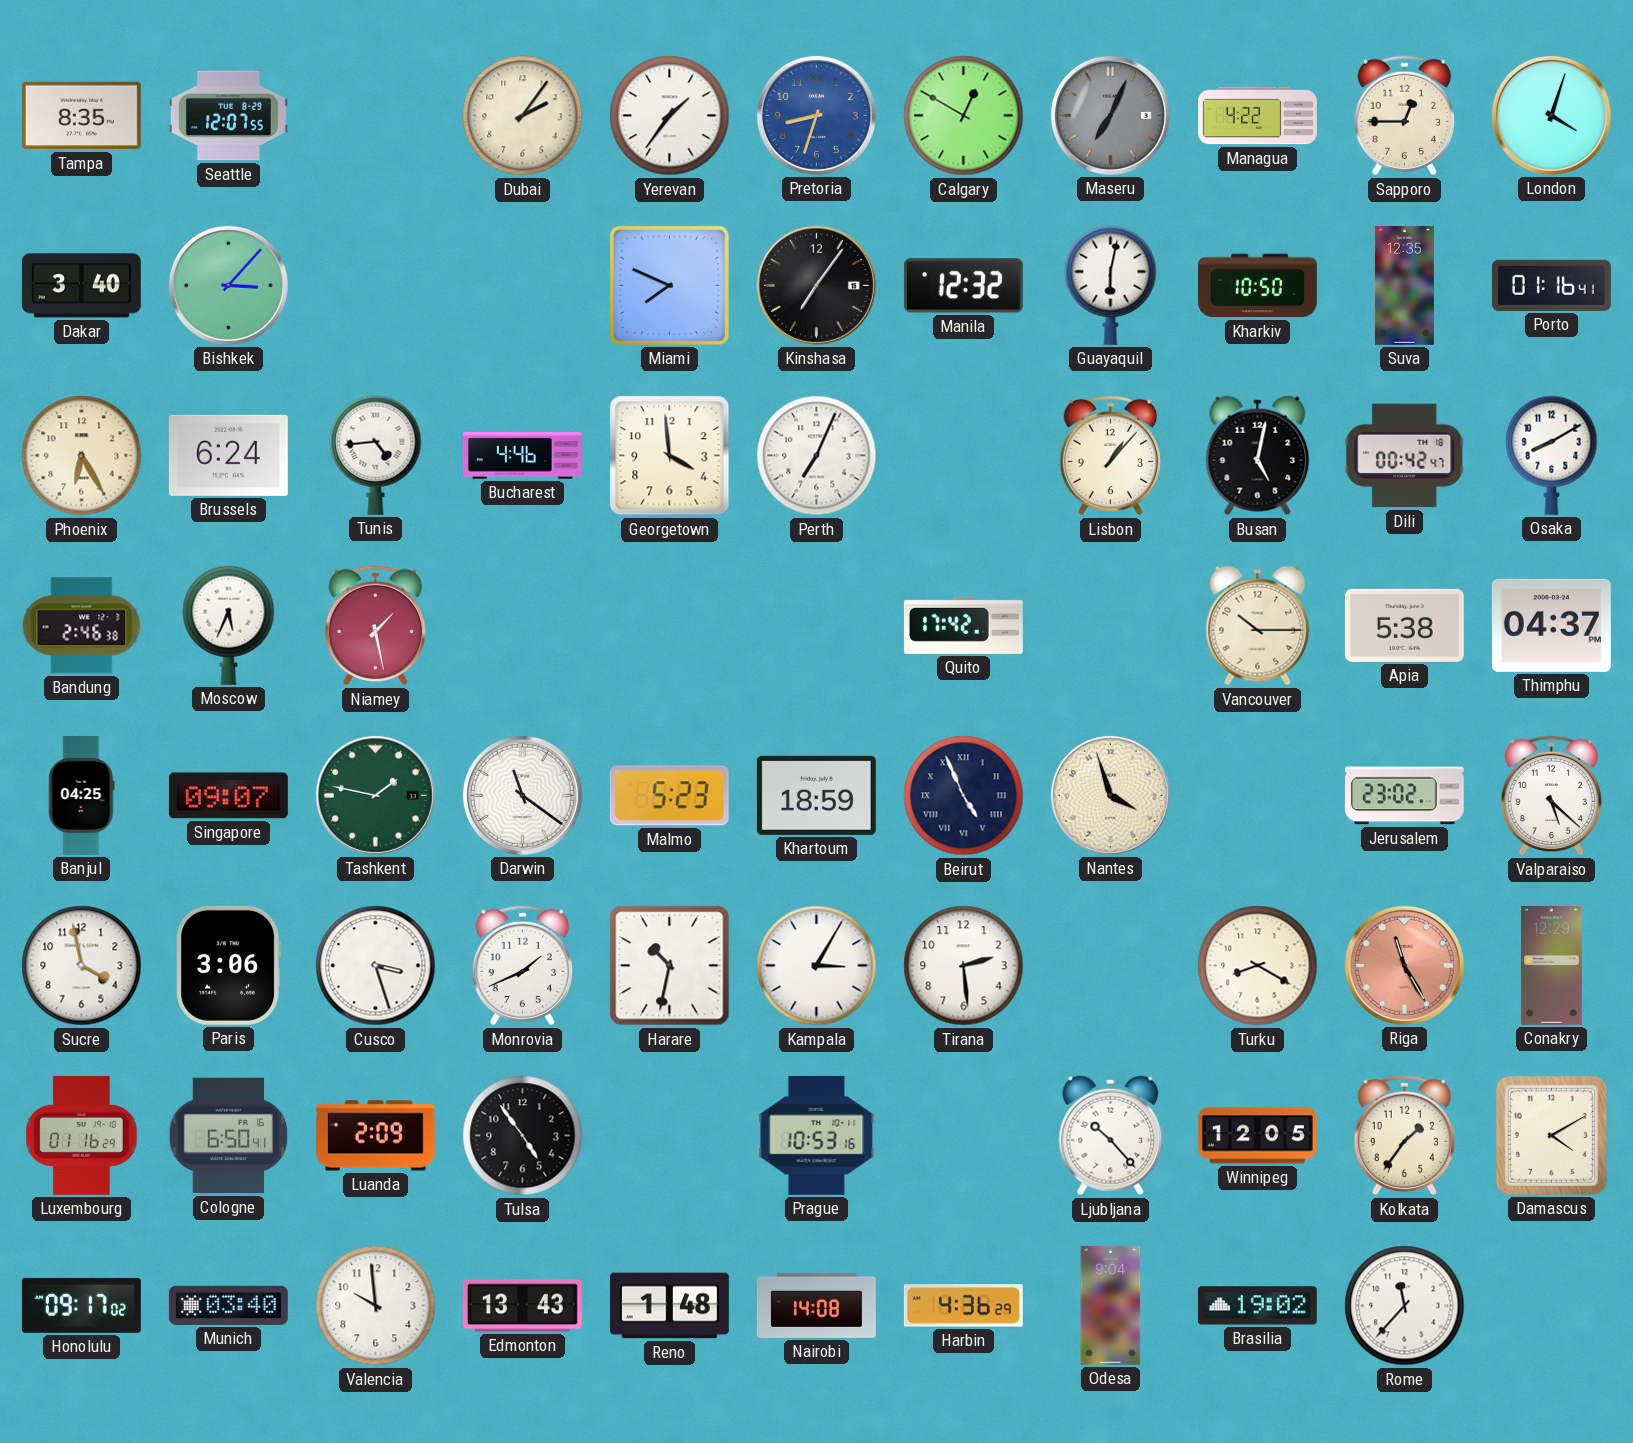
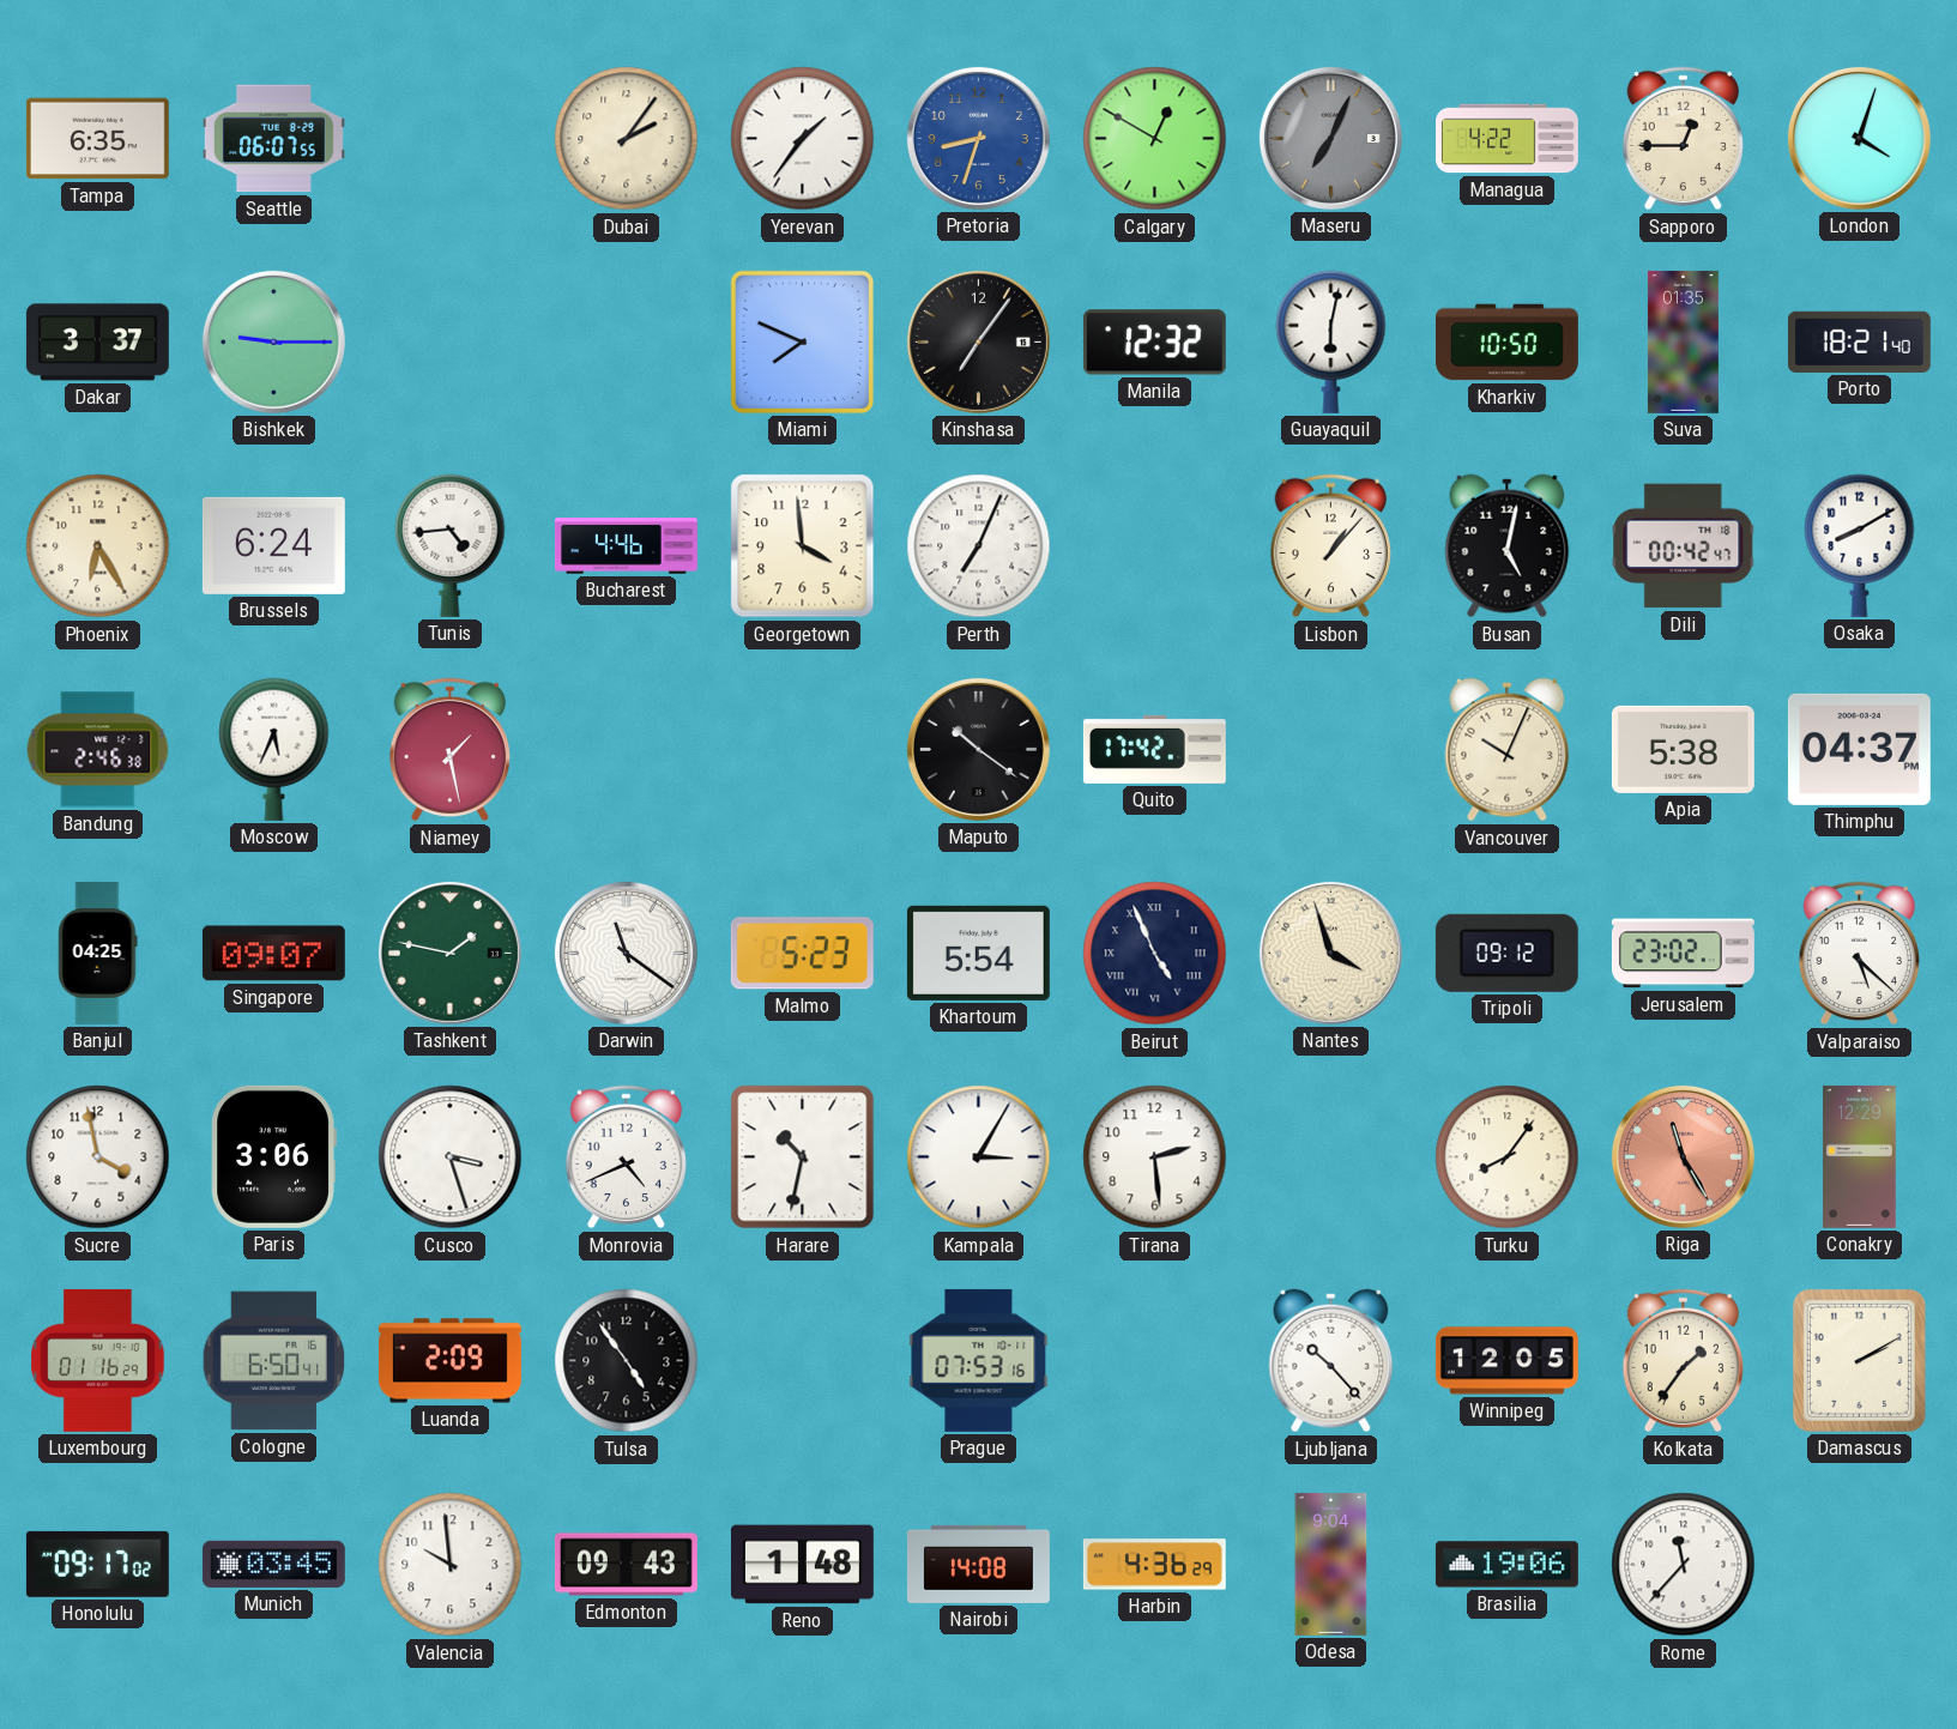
Tampa: 8:35 -> 6:35
Seattle: 12:07 -> 06:07
Dakar: 3:40 -> 3:37
Bishkek: 3:07 -> 9:15
Suva: 12:35 -> 01:35
Porto: 01:16 -> 18:21
Maputo: none -> 10:21
Vancouver: 10:15 -> 10:04
Khartoum: 18:59 -> 5:54
Tripoli: none -> 09:12
Monrovia: 1:41 -> 4:41
Turku: 8:20 -> 8:06
Prague: 10:53 -> 07:53
Damascus: 4:10 -> 2:10
Munich: 03:40 -> 03:45
Edmonton: 13:43 -> 09:43
Brasilia: 19:02 -> 19:06
